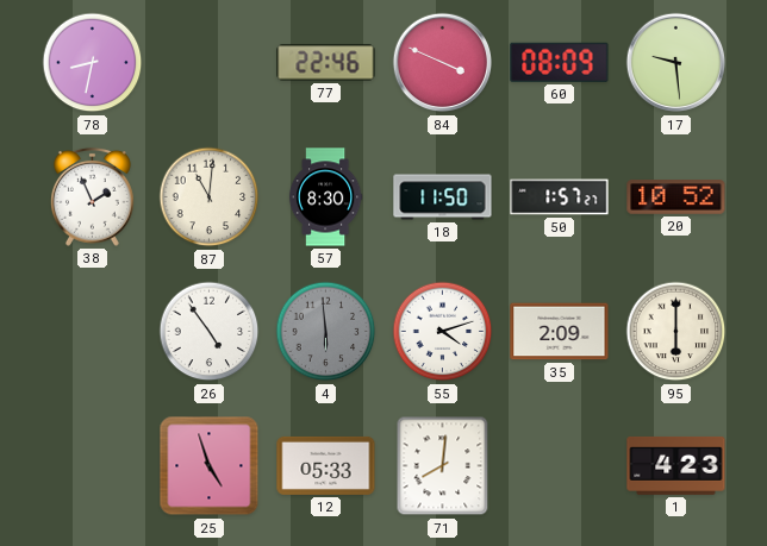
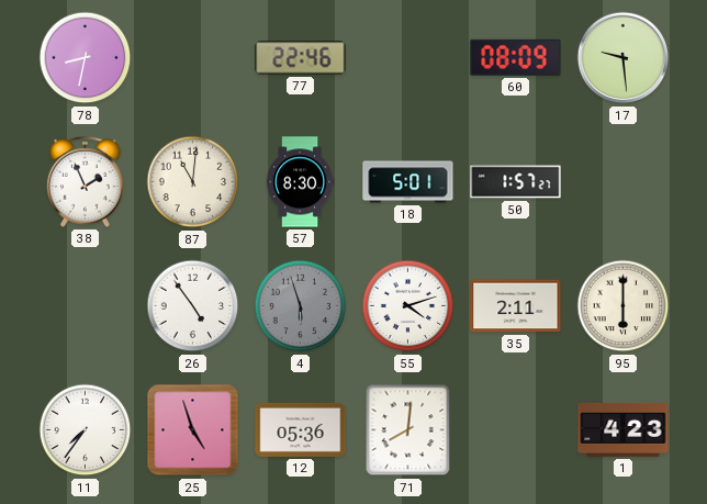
84: 3:49 -> none
18: 11:50 -> 5:01
20: 10:52 -> none
4: 5:59 -> 5:57
35: 2:09 -> 2:11
11: none -> 7:36
12: 05:33 -> 05:36
